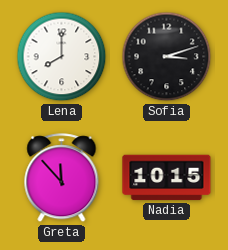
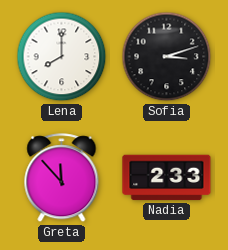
Nadia: 10:15 -> 2:33
